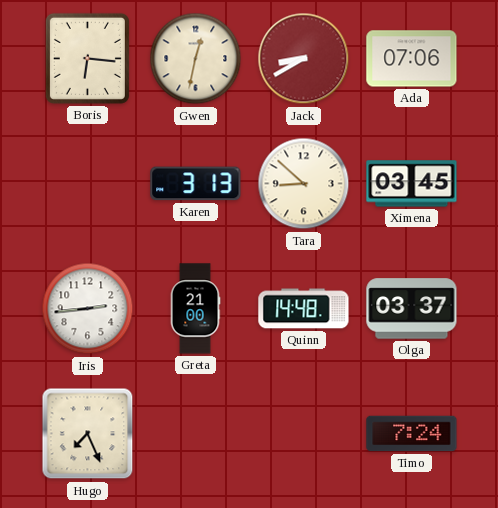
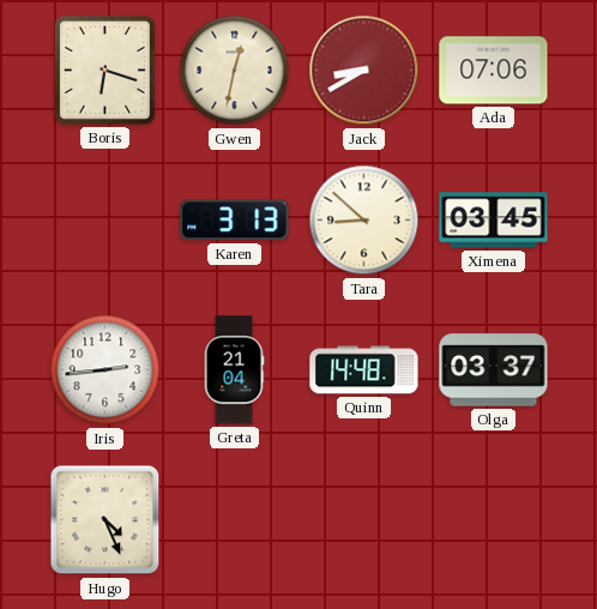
Boris: 6:16 -> 6:18
Greta: 21:00 -> 21:04
Hugo: 7:26 -> 4:26
Timo: 7:24 -> none
